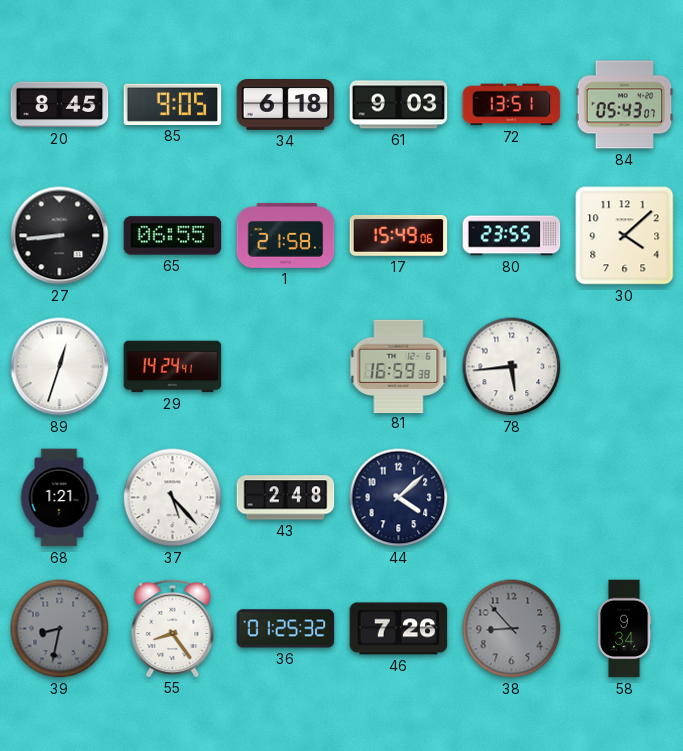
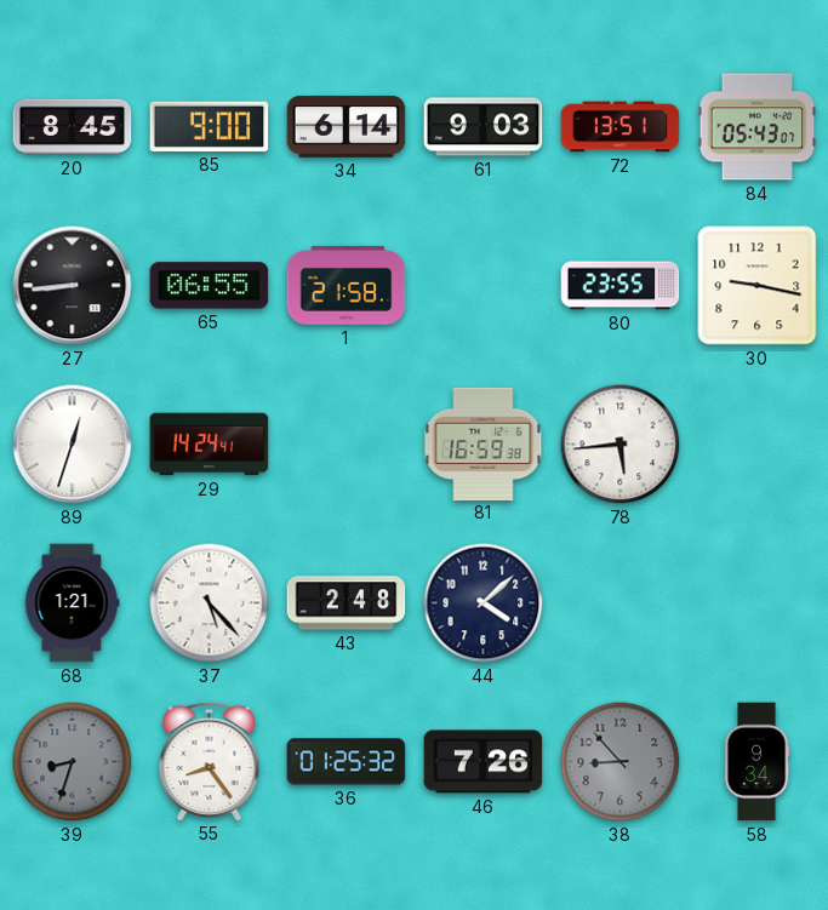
85: 9:05 -> 9:00
34: 6:18 -> 6:14
17: 15:49 -> none
30: 4:08 -> 9:17
39: 8:32 -> 8:33
